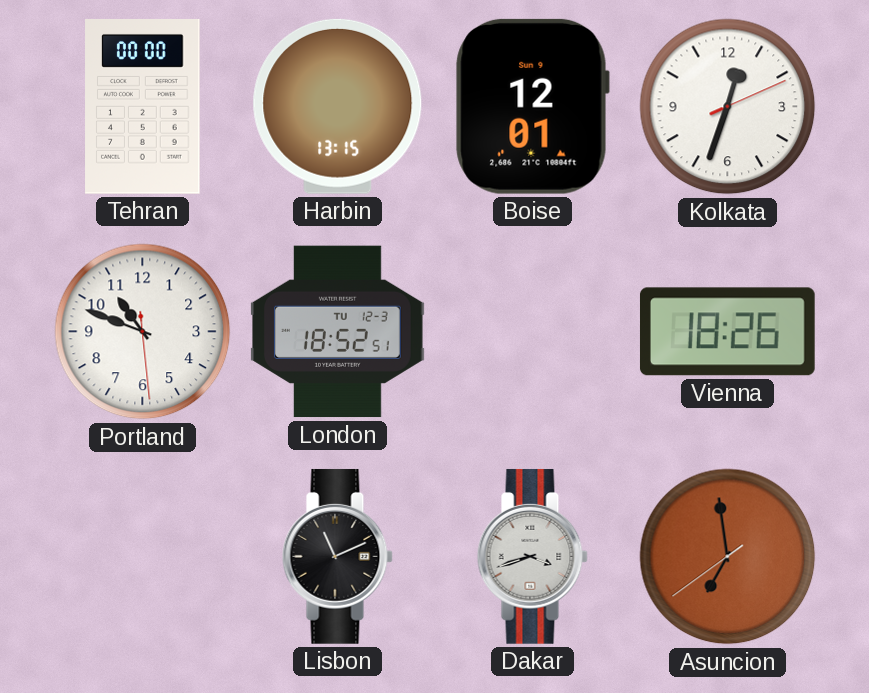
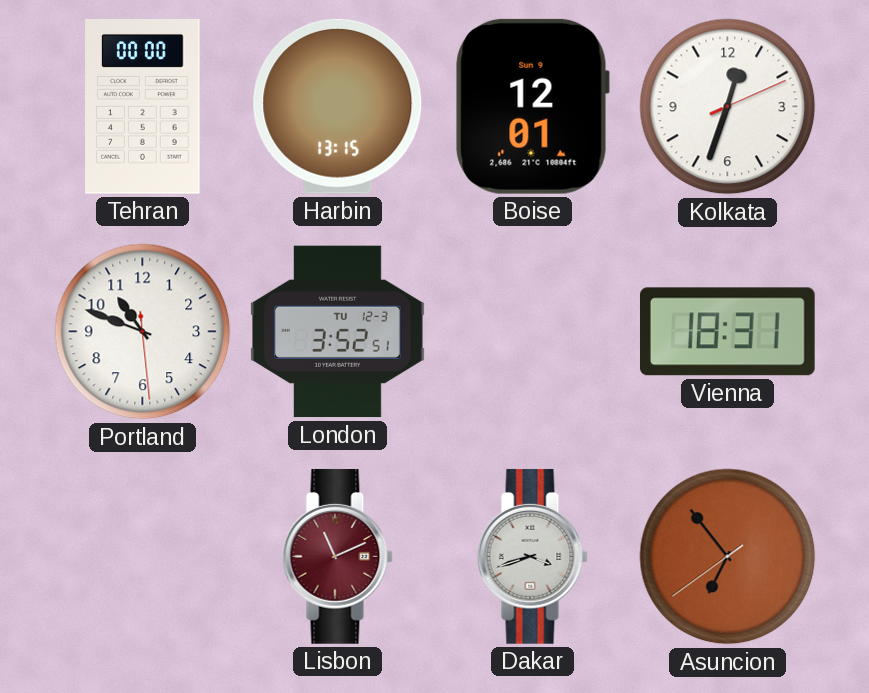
London: 18:52 -> 3:52
Vienna: 18:26 -> 18:31
Lisbon dial: black -> burgundy
Asuncion: 6:58 -> 6:53
